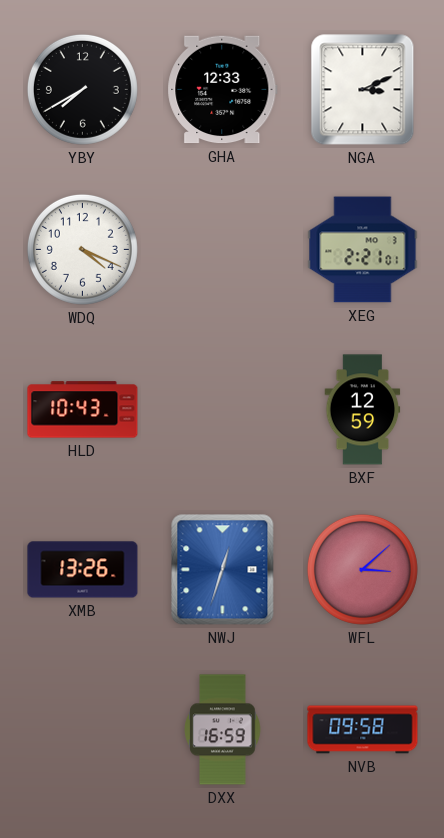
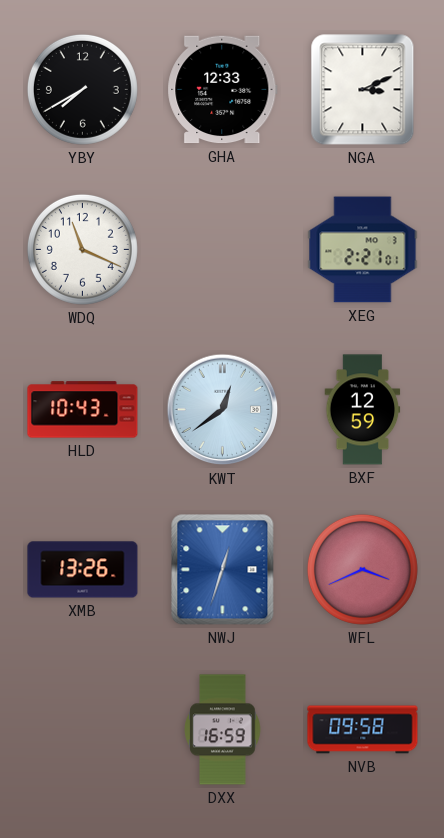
WDQ: 4:19 -> 11:19
KWT: none -> 12:39
WFL: 3:08 -> 3:41
